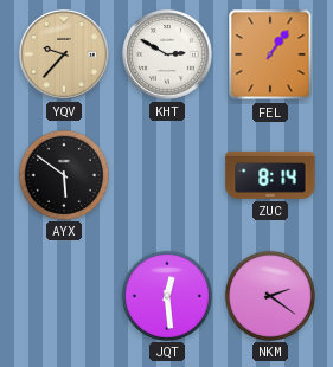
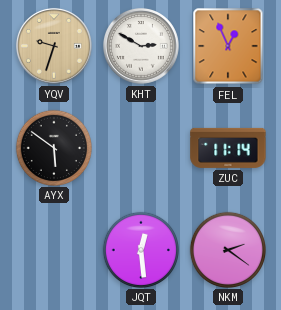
YQV: 9:37 -> 9:33
FEL: 1:06 -> 12:56
ZUC: 8:14 -> 11:14
